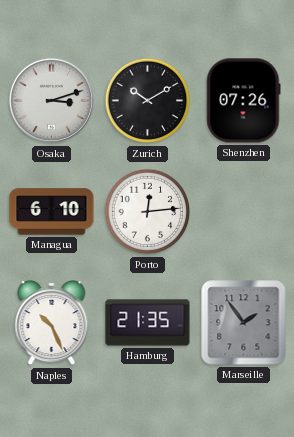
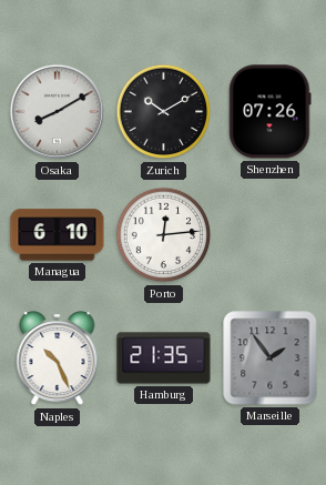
Osaka: 3:12 -> 8:10
